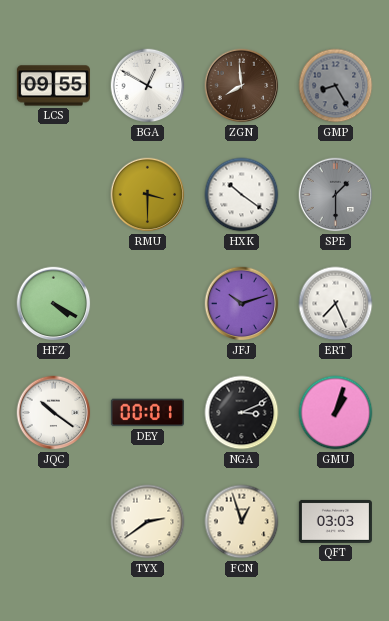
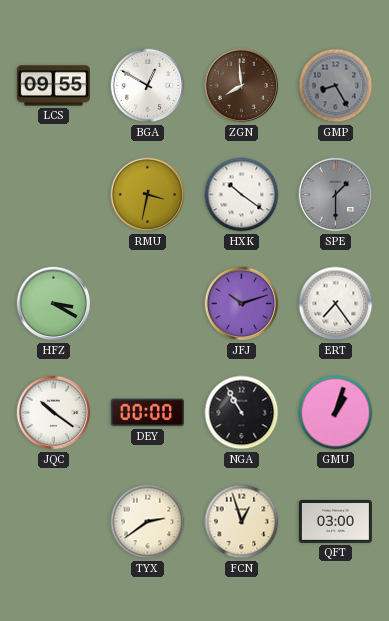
RMU: 3:30 -> 3:32
HFZ: 4:20 -> 3:20
ERT: 7:26 -> 7:24
DEY: 00:01 -> 00:00
NGA: 3:11 -> 10:55
QFT: 03:03 -> 03:00
